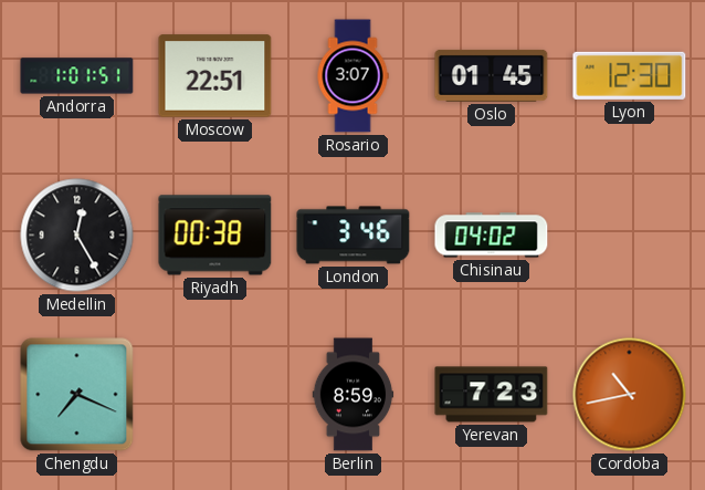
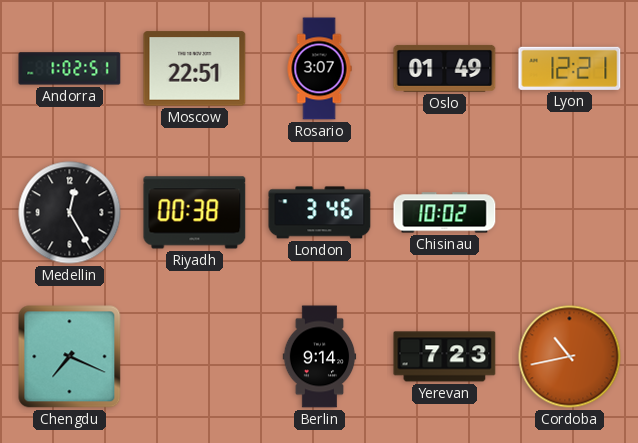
Andorra: 1:01 -> 1:02
Oslo: 01:45 -> 01:49
Lyon: 12:30 -> 12:21
Chisinau: 04:02 -> 10:02
Berlin: 8:59 -> 9:14
